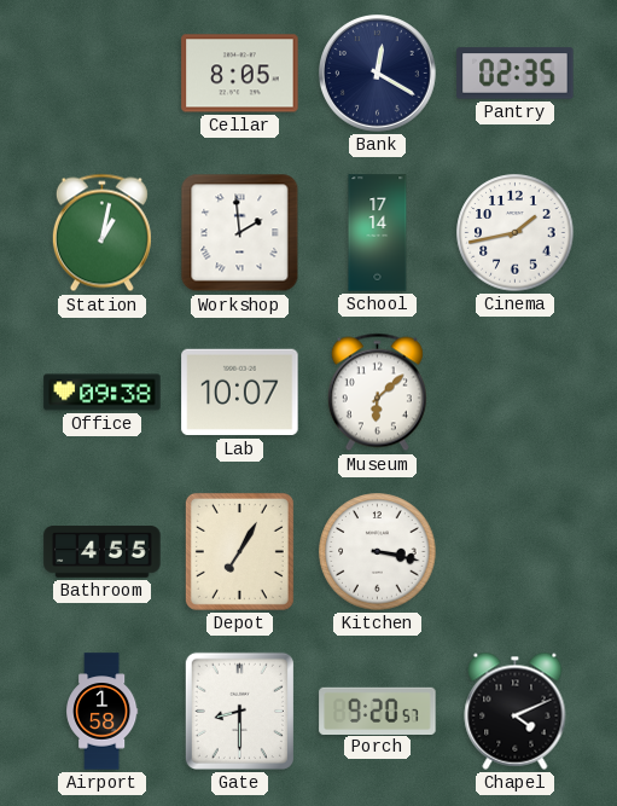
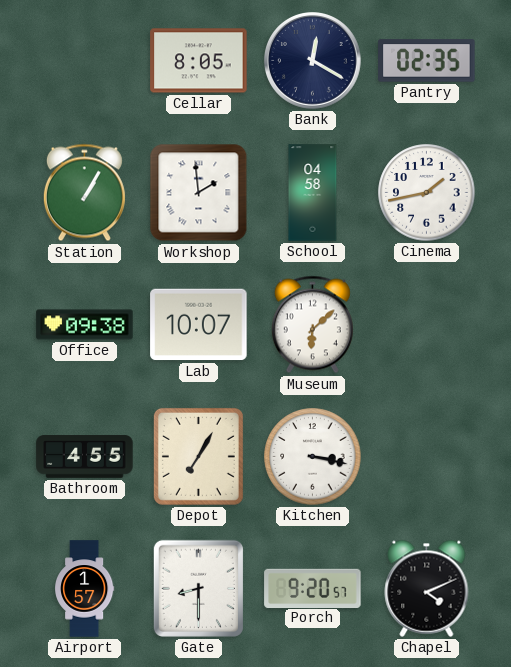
Station: 1:02 -> 1:05
School: 17:14 -> 04:58
Airport: 1:58 -> 1:57
